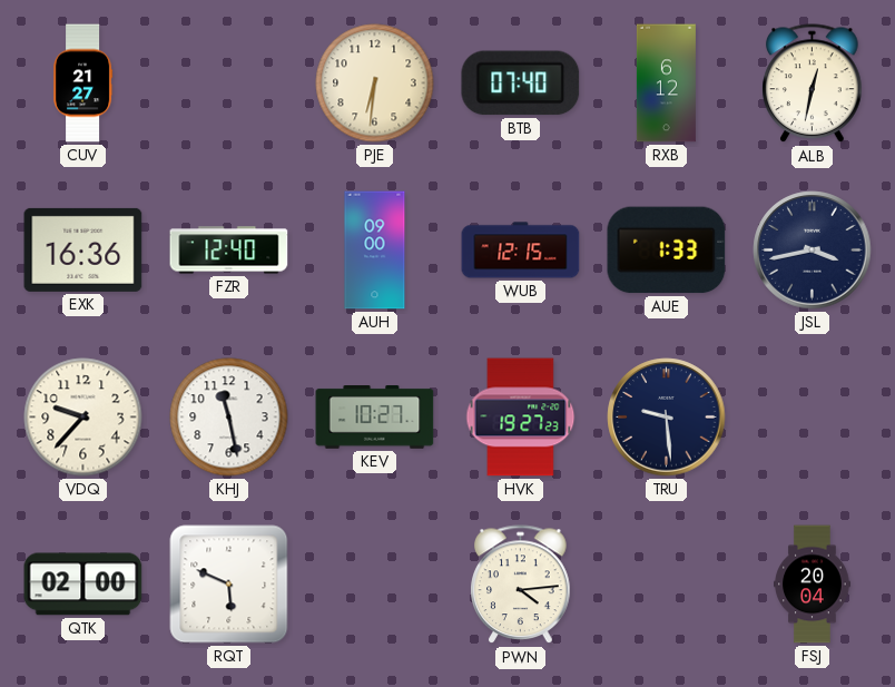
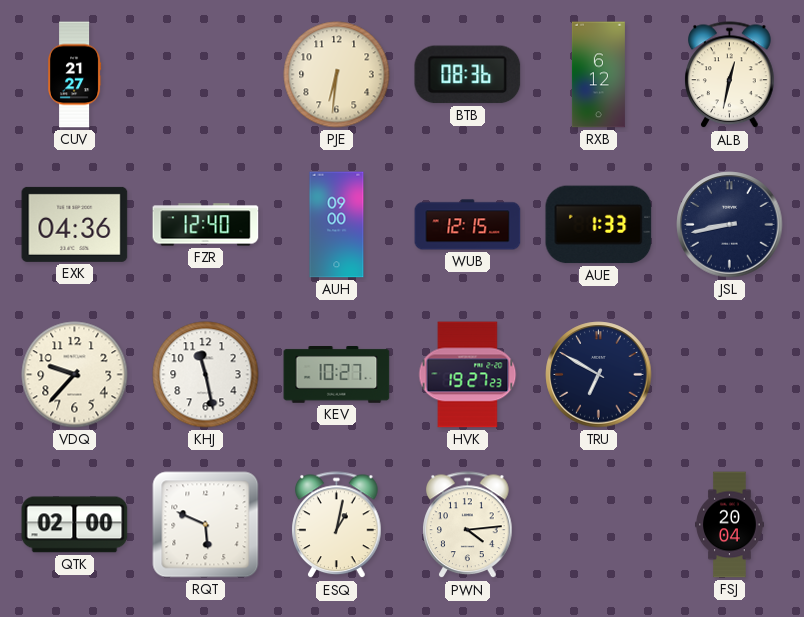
BTB: 07:40 -> 08:36
EXK: 16:36 -> 04:36
JSL: 3:43 -> 8:43
TRU: 9:29 -> 6:50
ESQ: none -> 1:02
